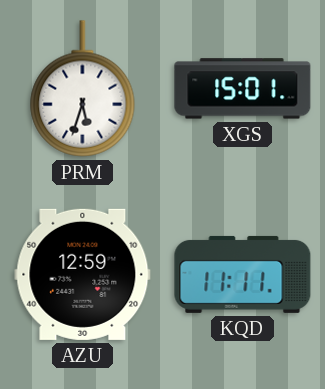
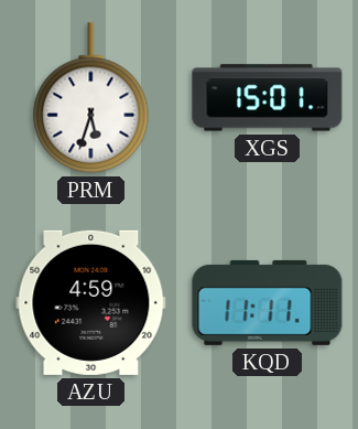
AZU: 12:59 -> 4:59
